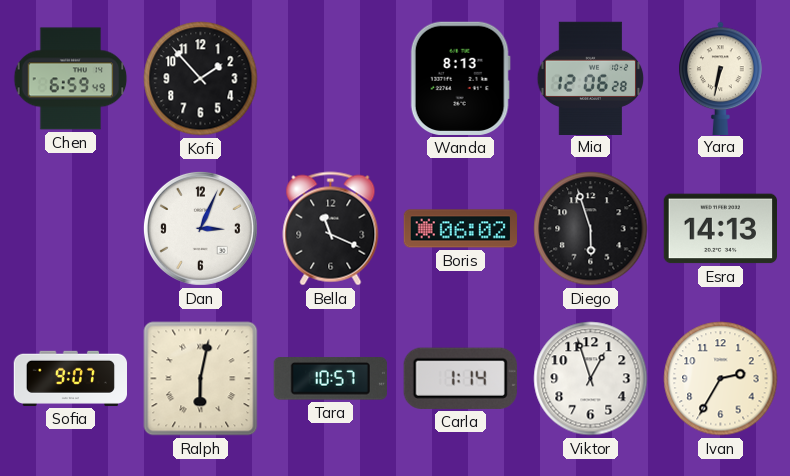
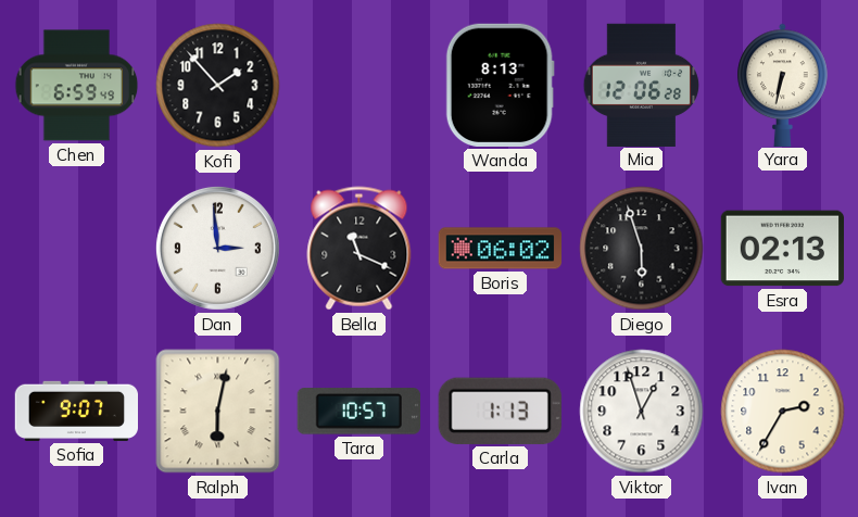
Dan: 3:04 -> 2:59
Esra: 14:13 -> 02:13
Carla: 1:14 -> 1:13
